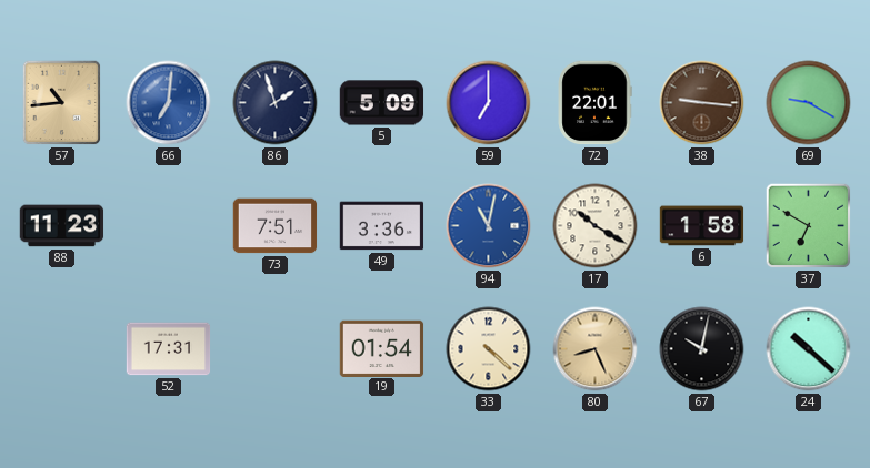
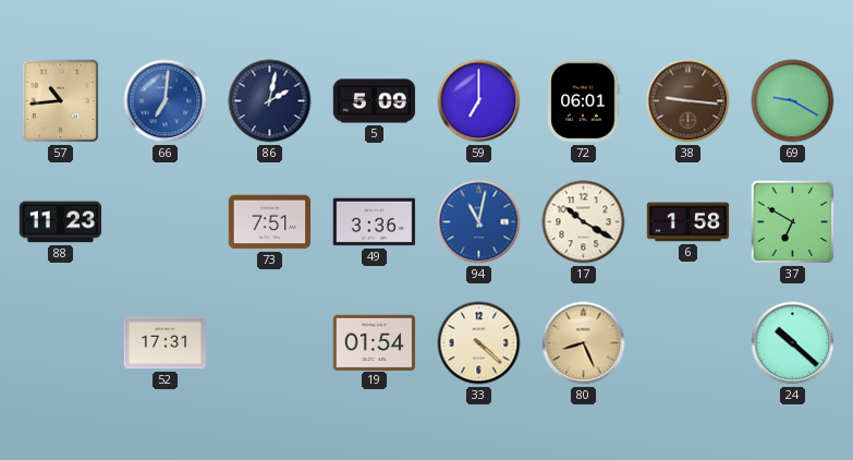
86: 1:57 -> 2:02
72: 22:01 -> 06:01
67: 10:02 -> none
